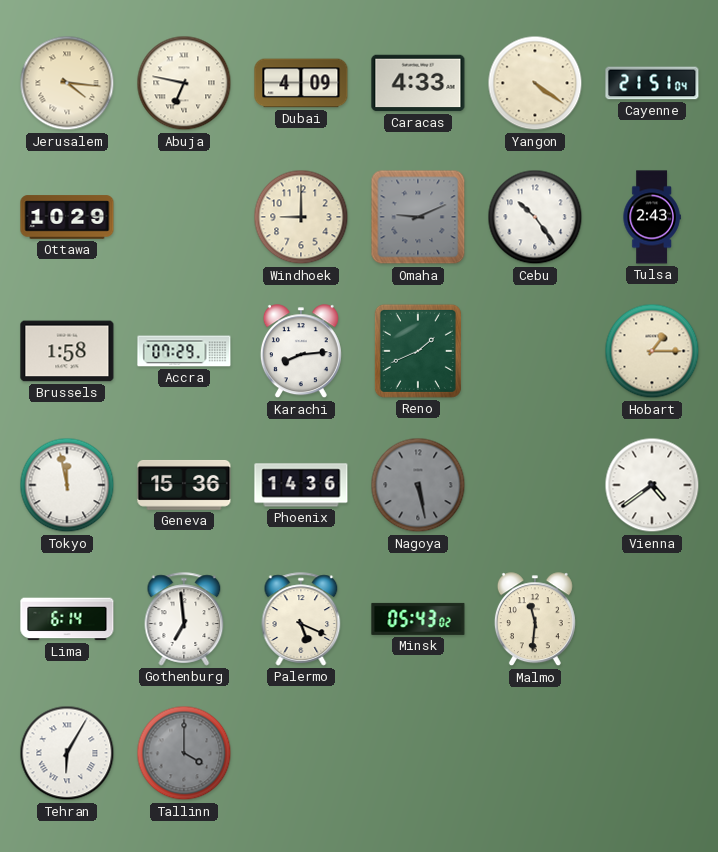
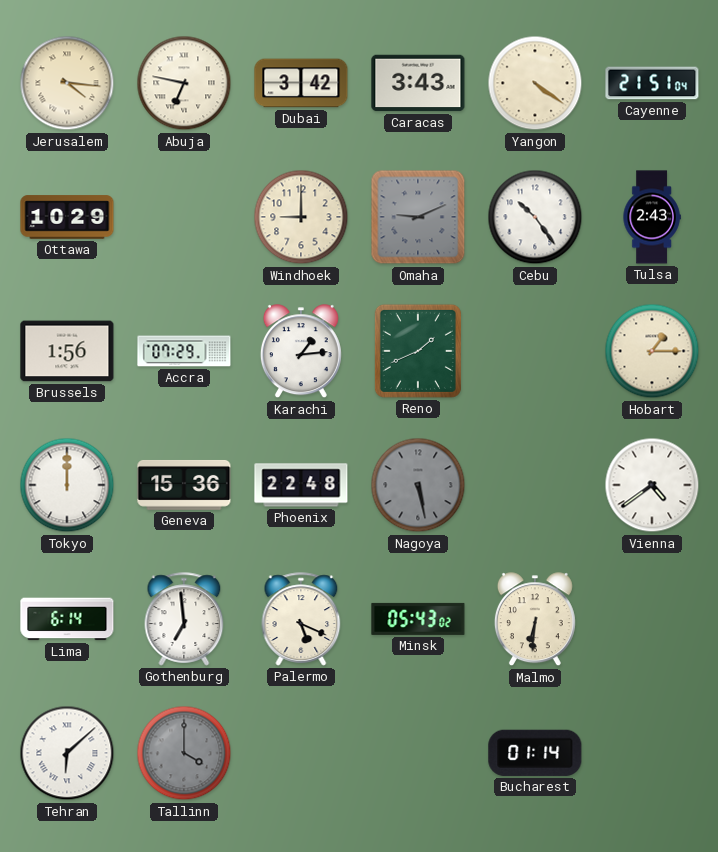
Dubai: 4:09 -> 3:42
Caracas: 4:33 -> 3:43
Brussels: 1:58 -> 1:56
Karachi: 8:14 -> 1:14
Tokyo: 11:58 -> 12:00
Phoenix: 14:36 -> 22:48
Malmo: 11:31 -> 6:31
Tehran: 6:05 -> 6:08
Bucharest: none -> 01:14
